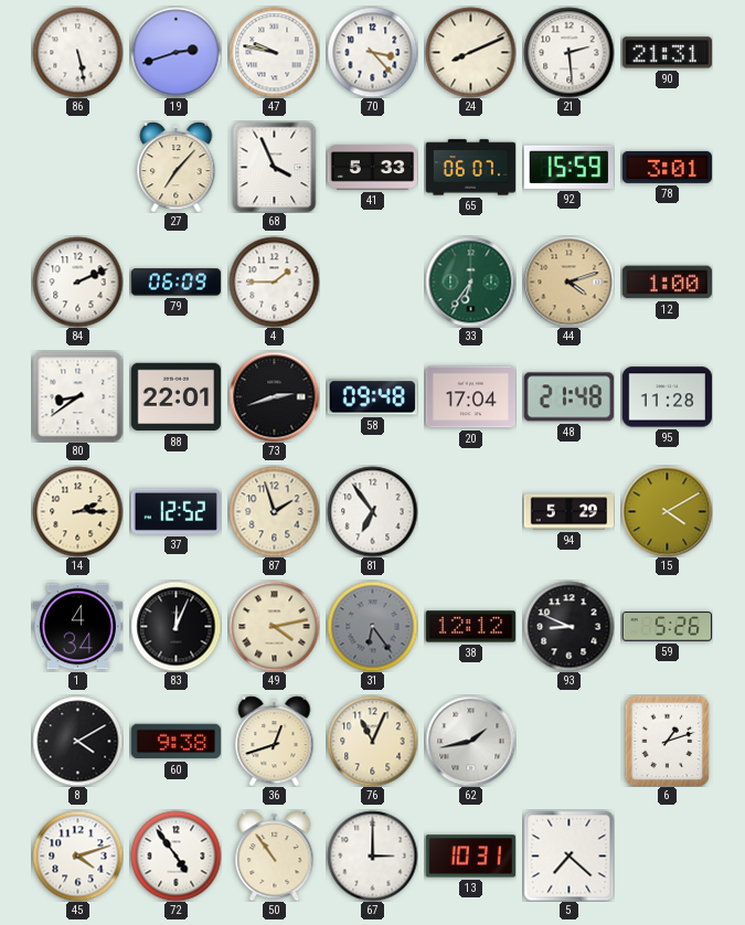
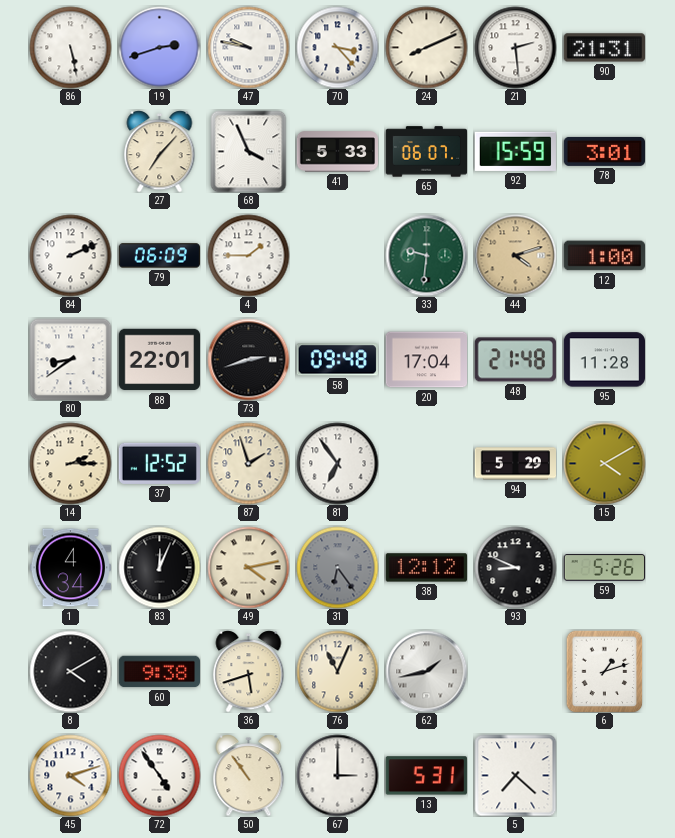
33: 6:36 -> 9:31
36: 12:42 -> 5:42
13: 10:31 -> 5:31
